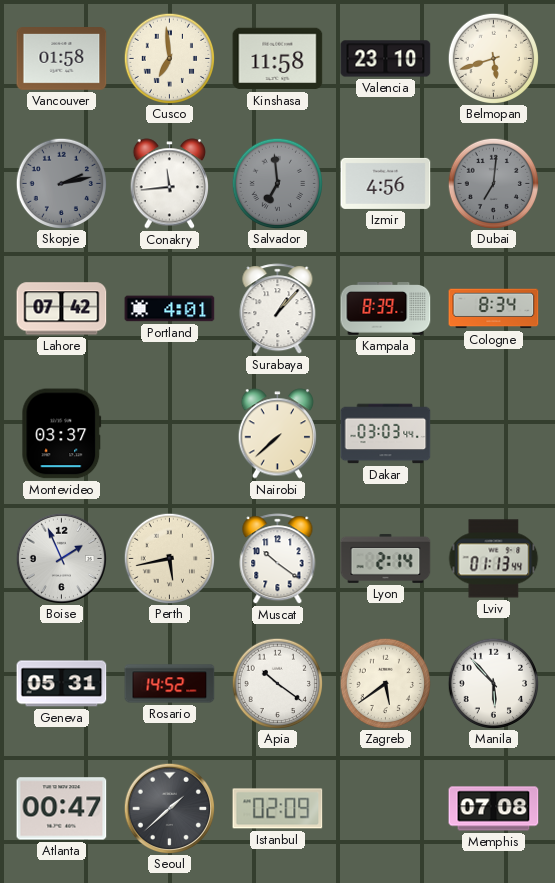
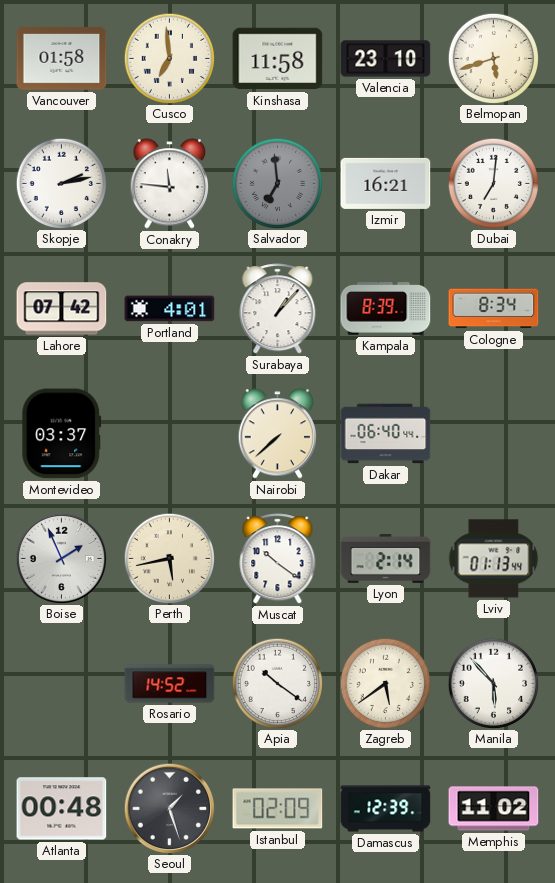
Skopje dial: grey -> white
Conakry: 11:44 -> 11:46
Izmir: 4:56 -> 16:21
Dubai dial: grey -> white
Dakar: 03:03 -> 06:40
Geneva: 05:31 -> none
Atlanta: 00:47 -> 00:48
Seoul: 1:38 -> 1:27
Damascus: none -> 12:39
Memphis: 07:08 -> 11:02
